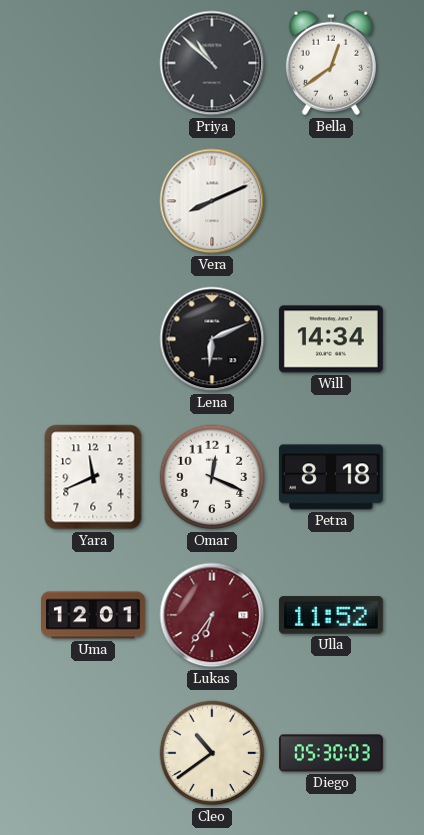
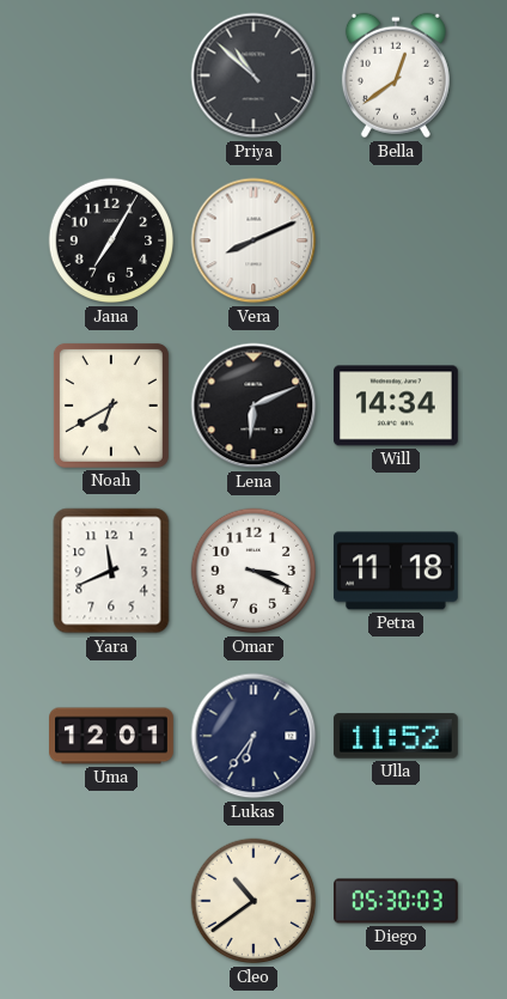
Jana: none -> 7:05
Noah: none -> 6:40
Omar: 12:19 -> 3:19
Petra: 8:18 -> 11:18
Lukas dial: burgundy -> navy
